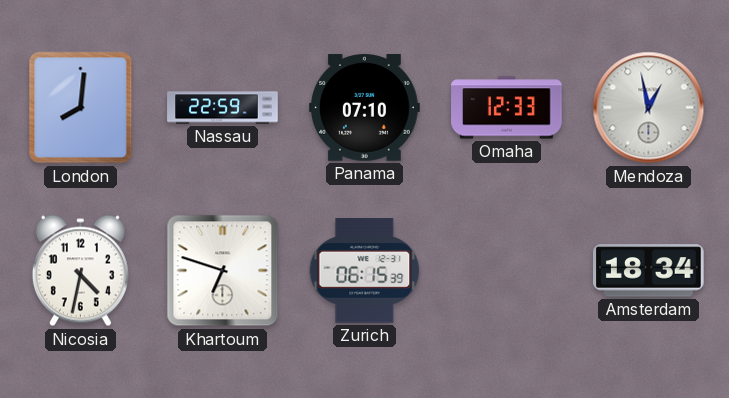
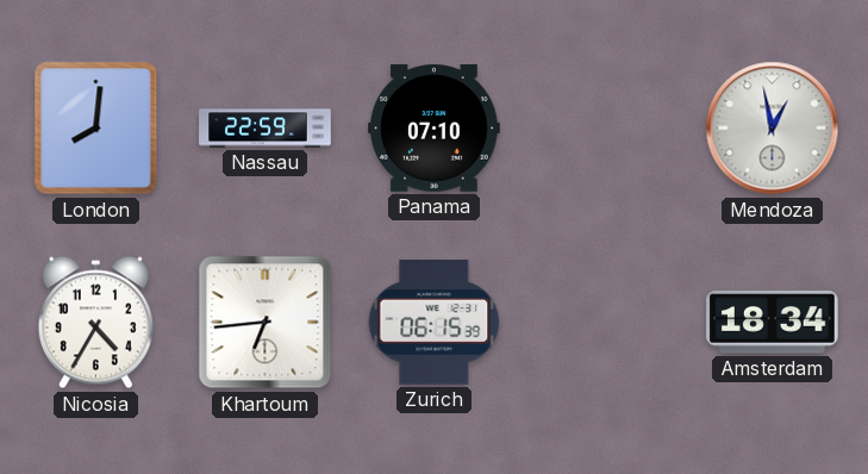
Omaha: 12:33 -> none
Nicosia: 4:32 -> 4:35
Khartoum: 6:48 -> 6:44
